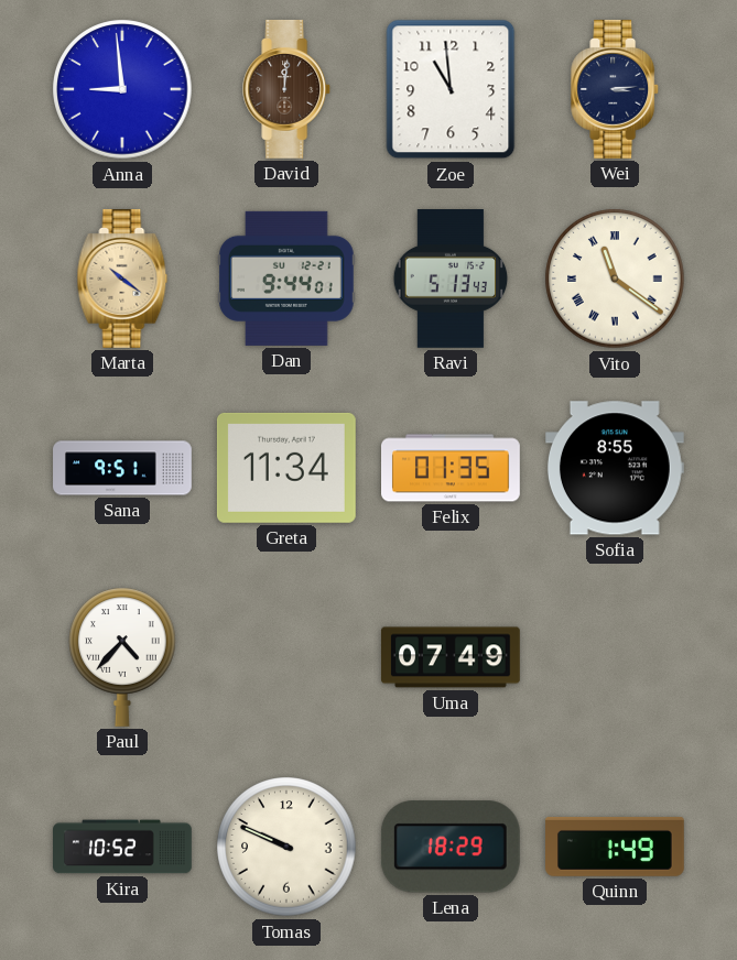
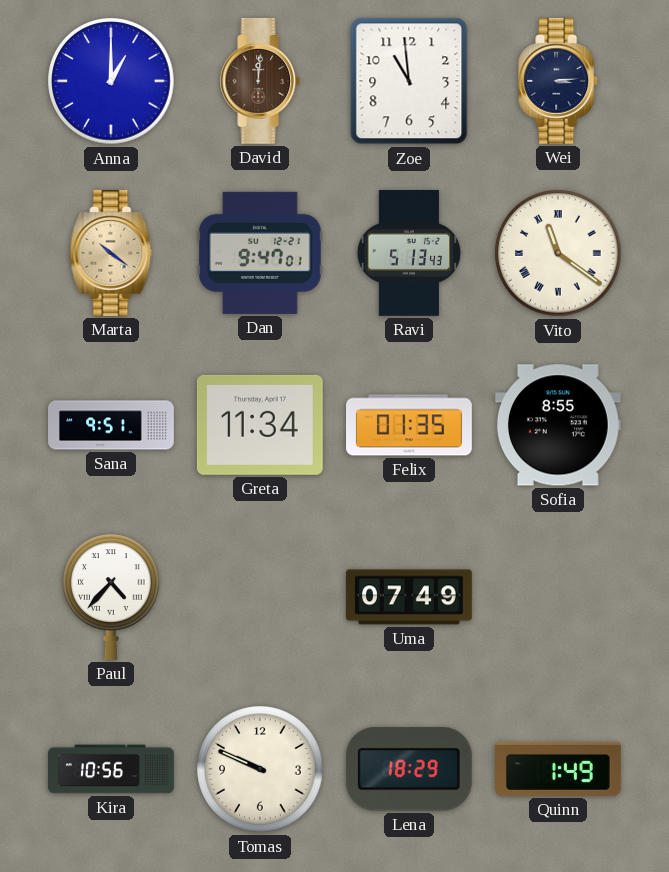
Anna: 8:59 -> 1:00
Dan: 9:44 -> 9:47
Kira: 10:52 -> 10:56
